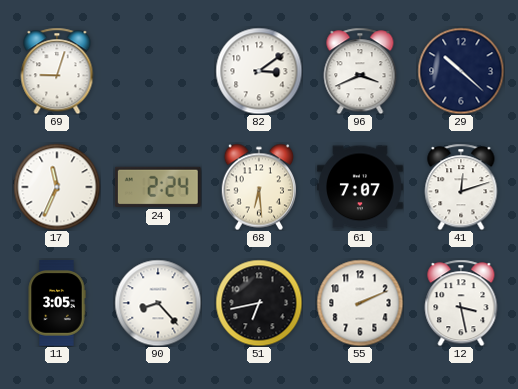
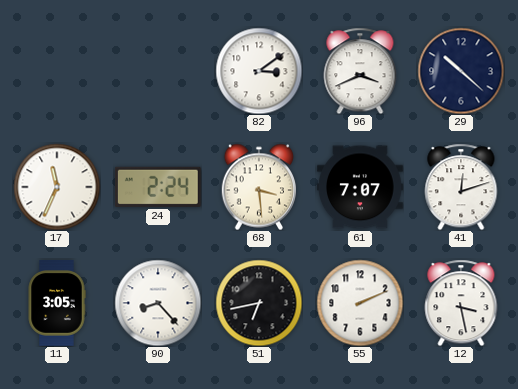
69: 9:03 -> none
68: 6:29 -> 3:29
